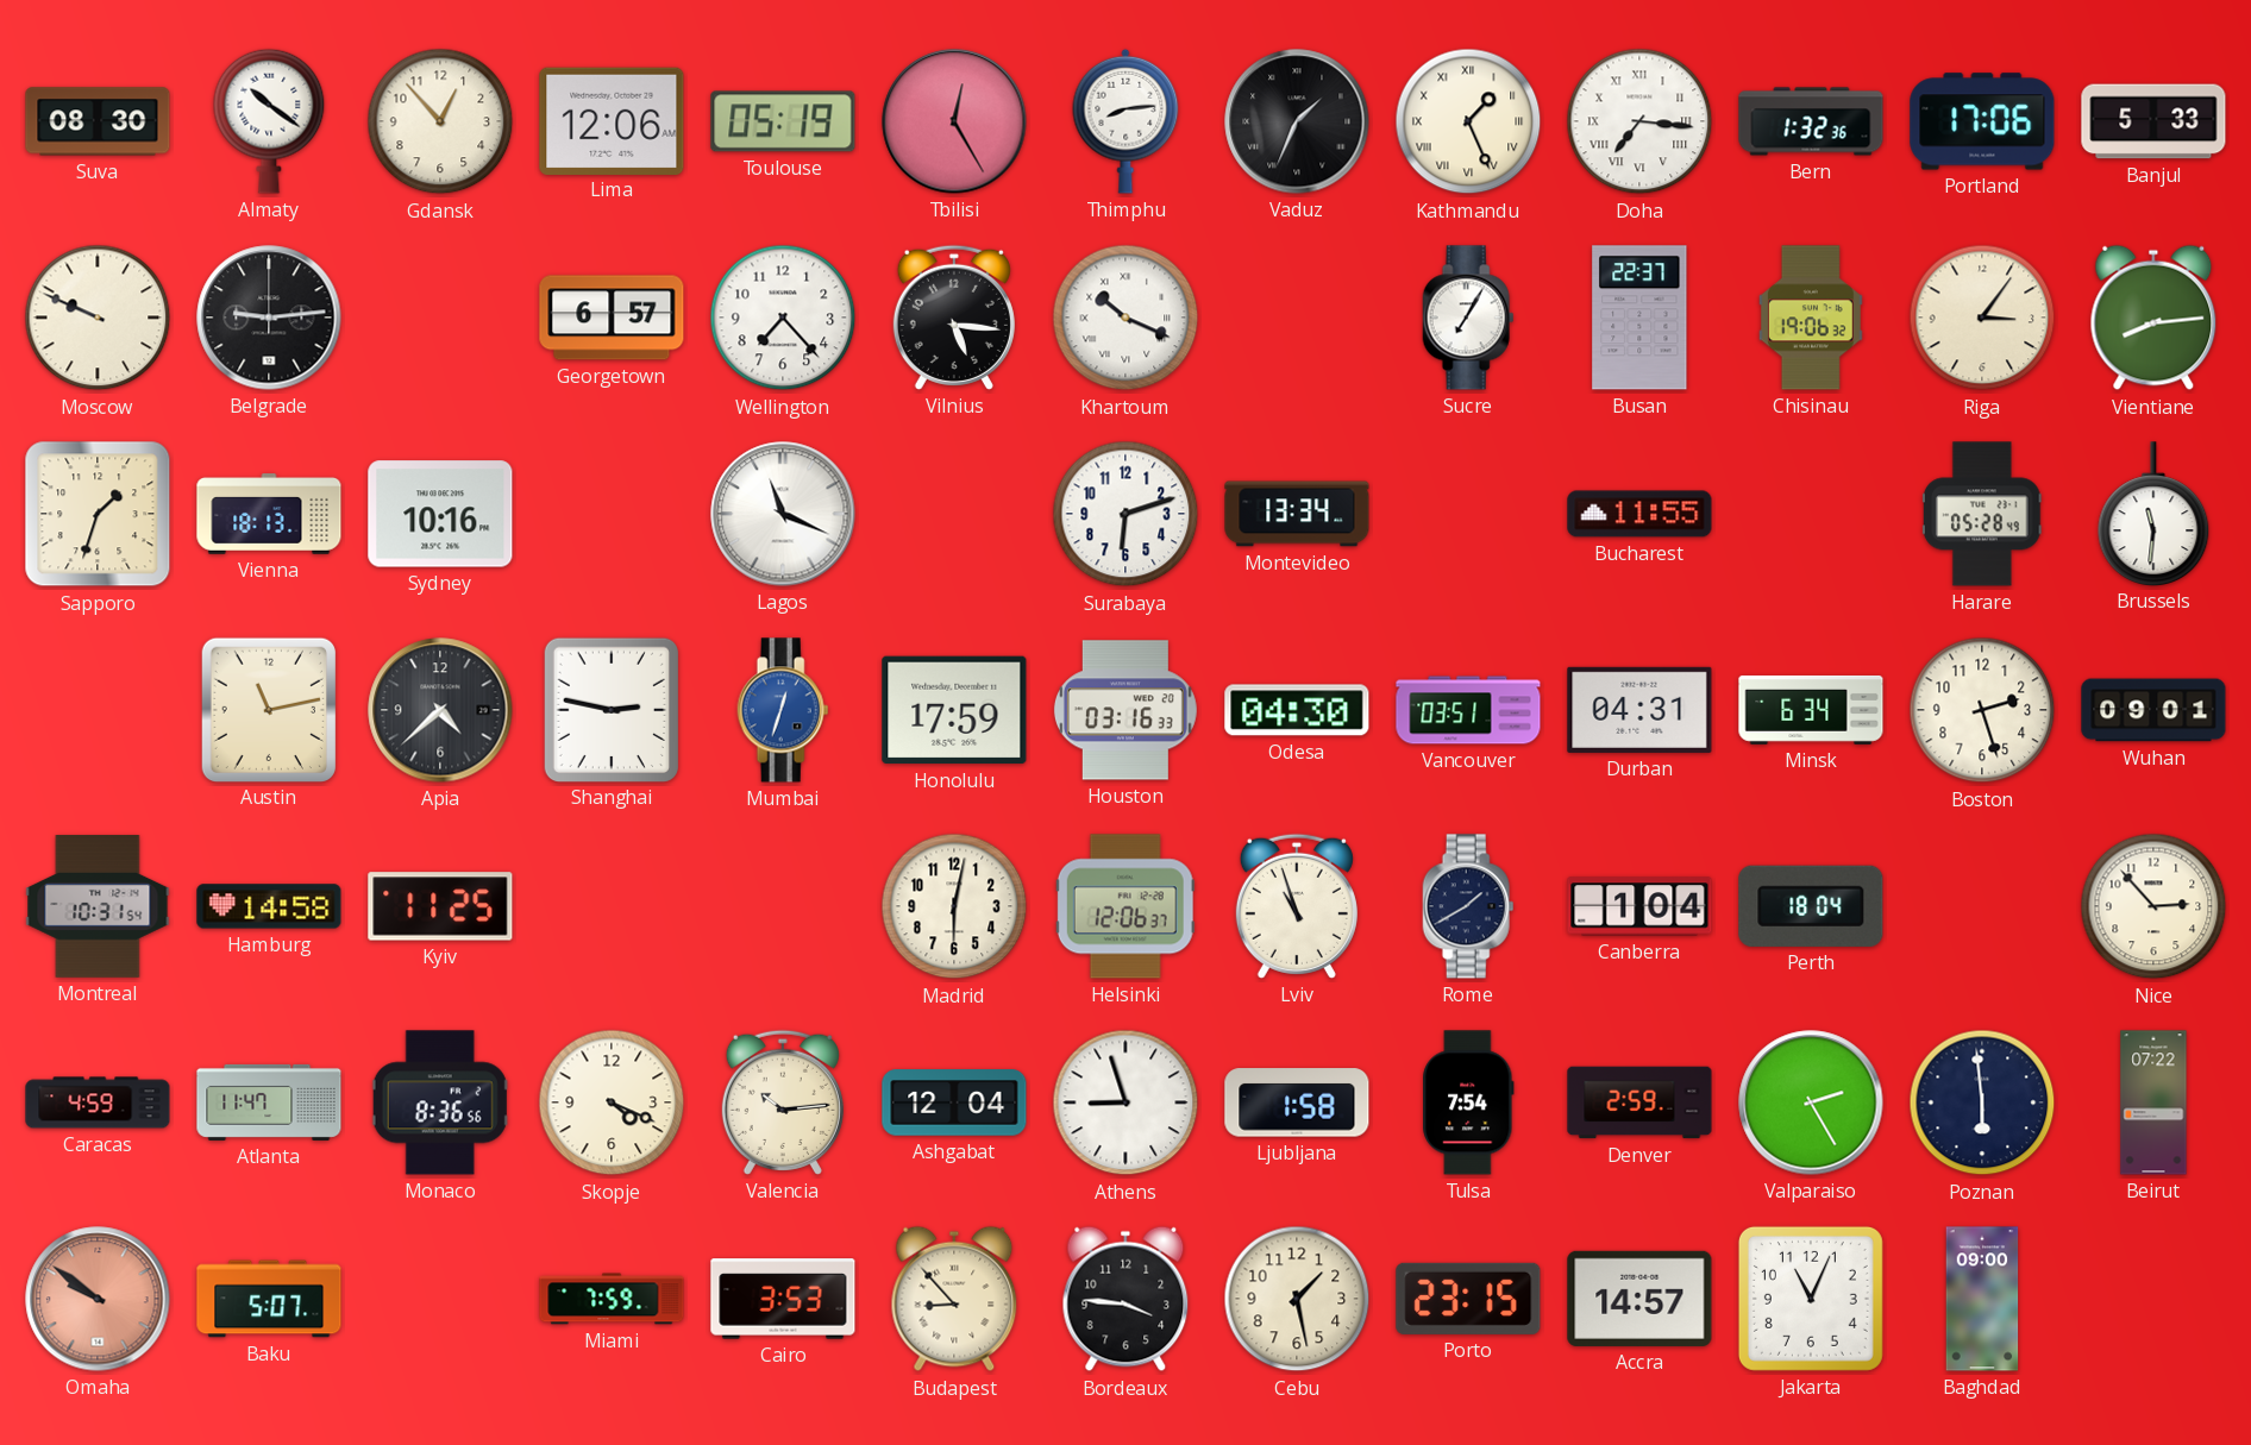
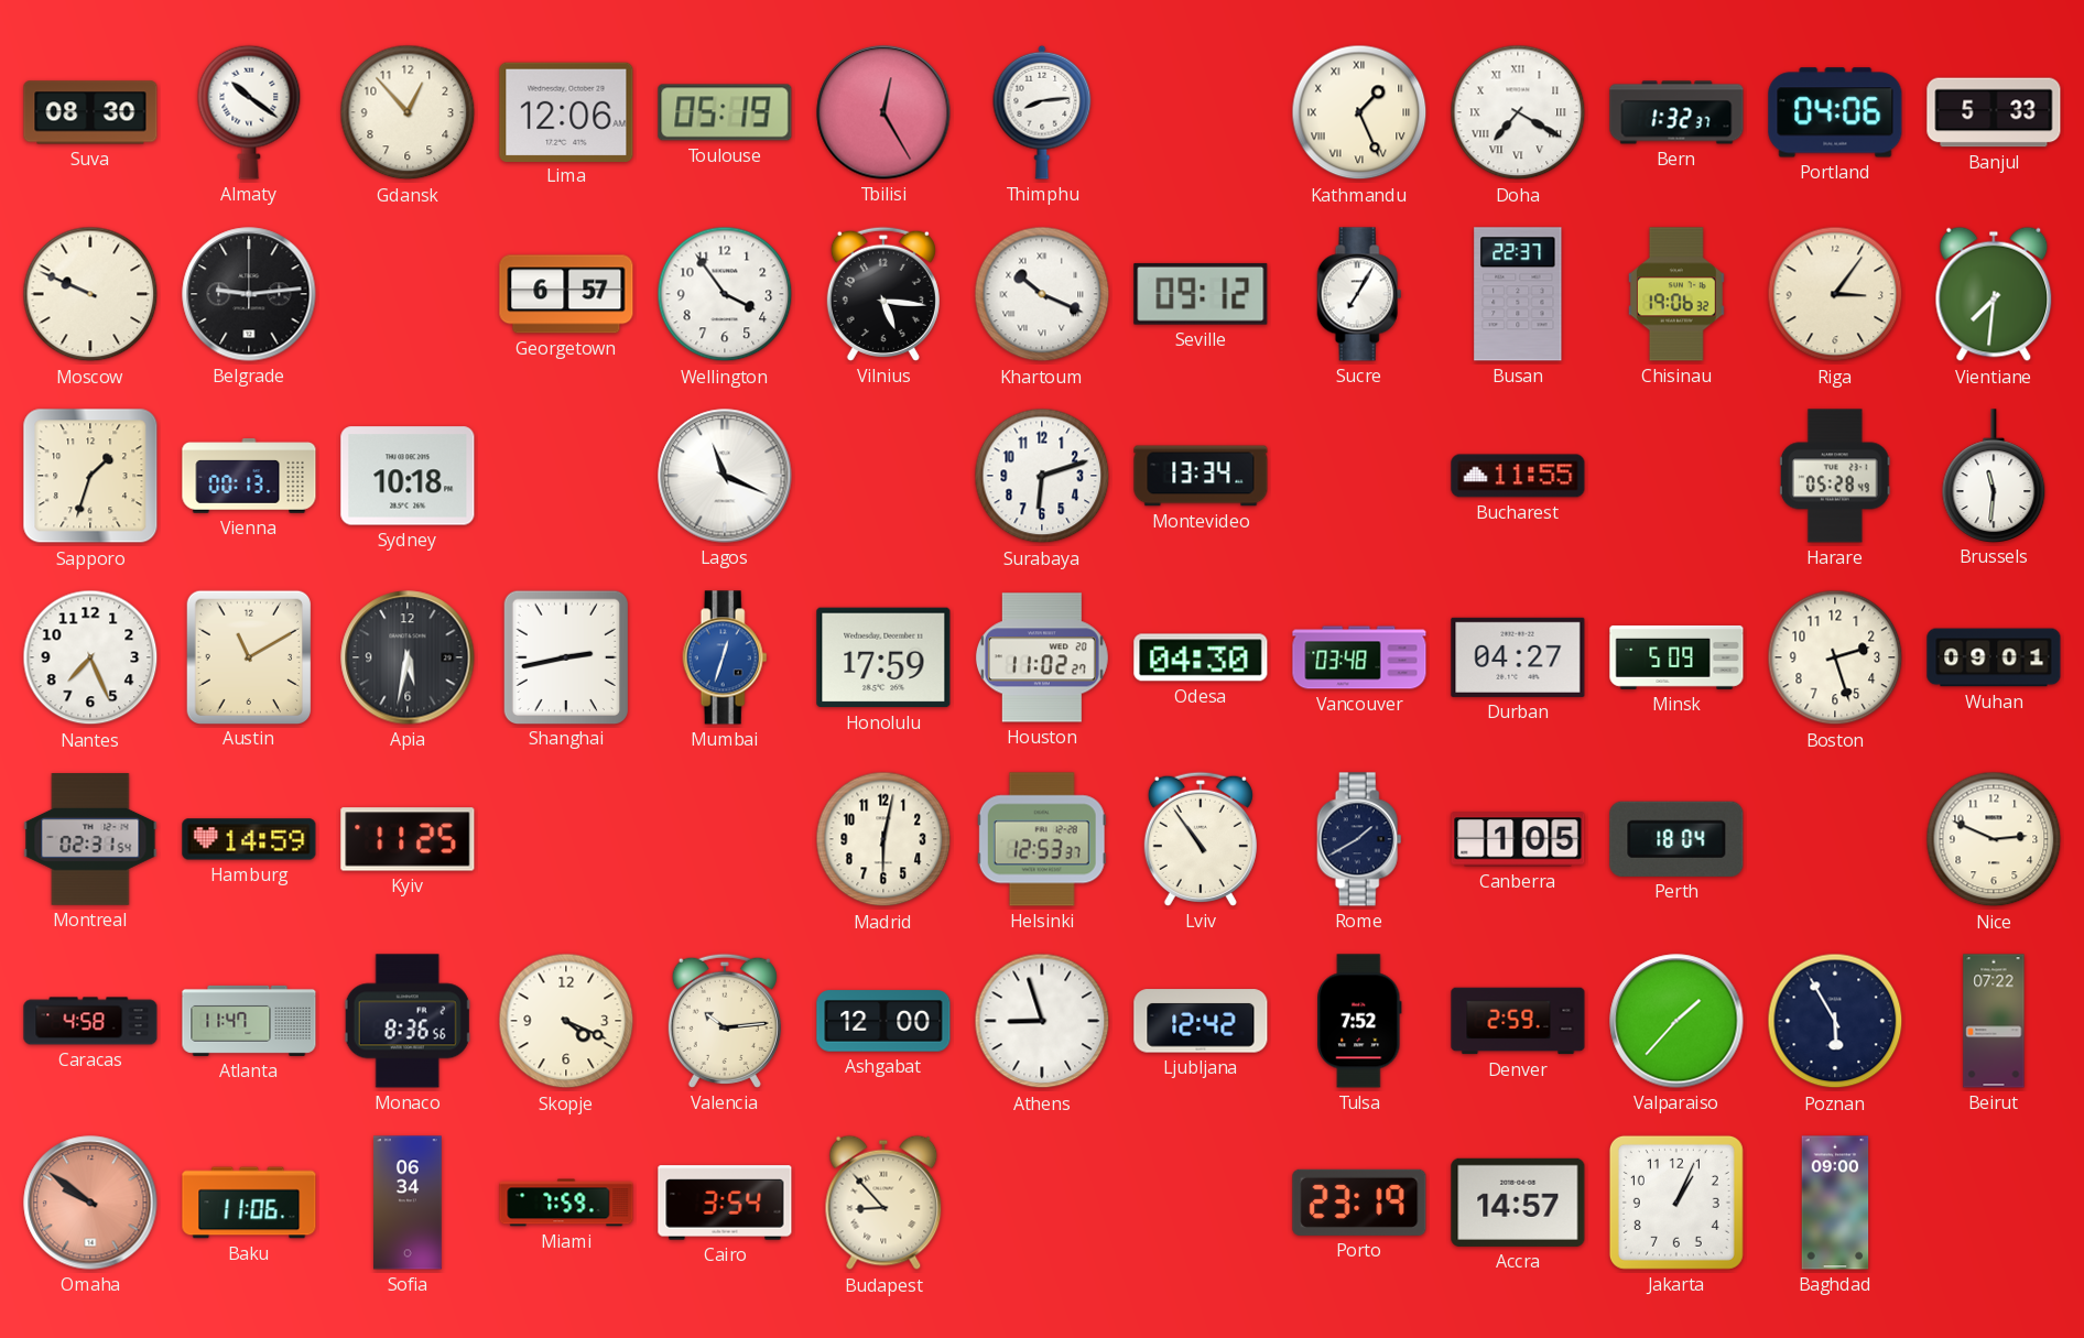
Vaduz: 1:34 -> none
Doha: 7:16 -> 7:20
Bern: 1:32:36 -> 1:32:37
Portland: 17:06 -> 04:06
Wellington: 7:23 -> 3:54
Seville: none -> 09:12
Vientiane: 8:14 -> 7:31
Vienna: 18:13 -> 00:13
Sydney: 10:16 -> 10:18
Nantes: none -> 7:26
Austin: 11:13 -> 11:10
Apia: 4:38 -> 5:32
Shanghai: 2:47 -> 2:43
Houston: 03:16 -> 11:02
Vancouver: 03:51 -> 03:48
Durban: 04:31 -> 04:27
Minsk: 6:34 -> 5:09
Montreal: 10:31 -> 02:31
Hamburg: 14:58 -> 14:59
Helsinki: 12:06 -> 12:53
Lviv: 10:57 -> 10:54
Canberra: 1:04 -> 1:05
Nice: 2:53 -> 2:49
Caracas: 4:59 -> 4:58
Ashgabat: 12:04 -> 12:00
Ljubljana: 1:58 -> 12:42
Tulsa: 7:54 -> 7:52
Valparaiso: 2:25 -> 1:37
Poznan: 5:59 -> 5:55
Baku: 5:07 -> 11:06
Sofia: none -> 06:34
Cairo: 3:53 -> 3:54
Bordeaux: 3:46 -> none
Cebu: 1:28 -> none
Porto: 23:15 -> 23:19
Jakarta: 11:04 -> 1:04
